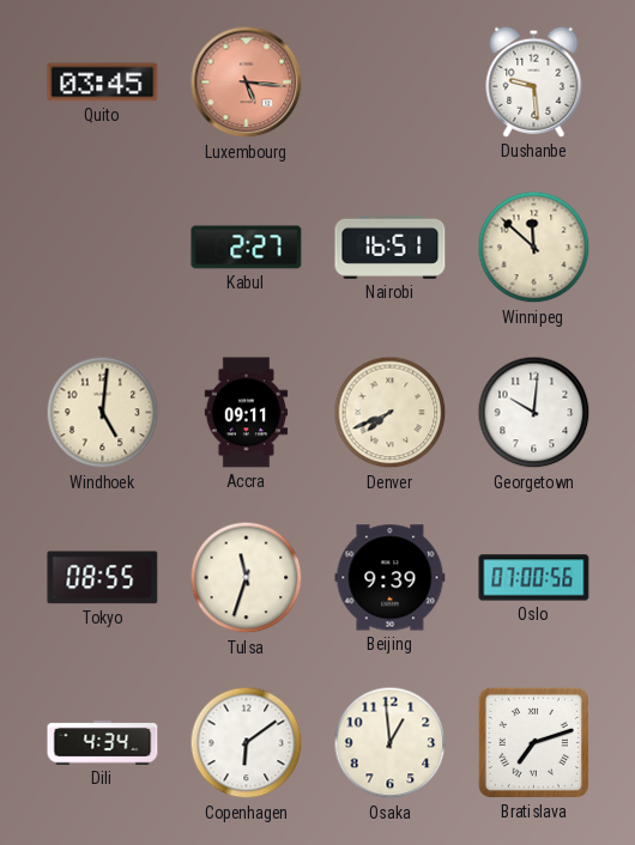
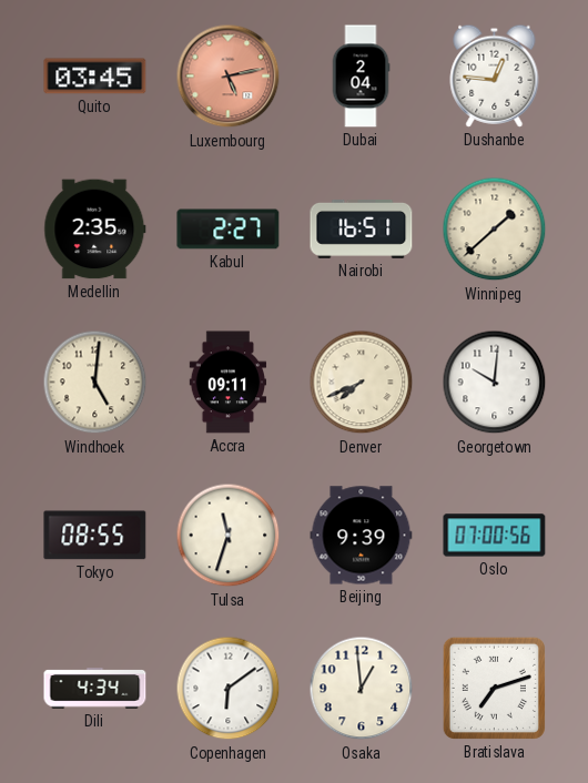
Luxembourg: 5:16 -> 5:13
Dubai: none -> 2:04
Dushanbe: 9:29 -> 12:46
Medellin: none -> 2:35
Winnipeg: 11:52 -> 1:38
